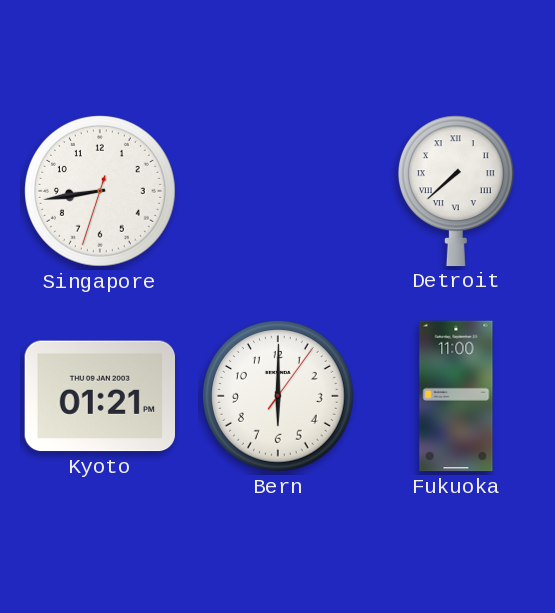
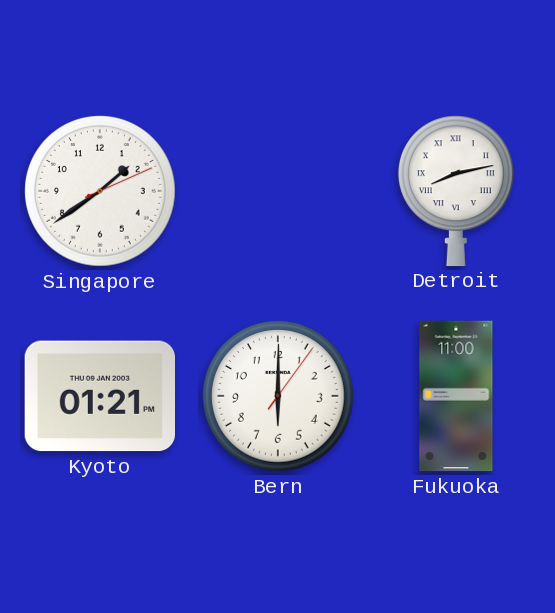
Singapore: 8:43 -> 1:39
Detroit: 7:38 -> 8:13
